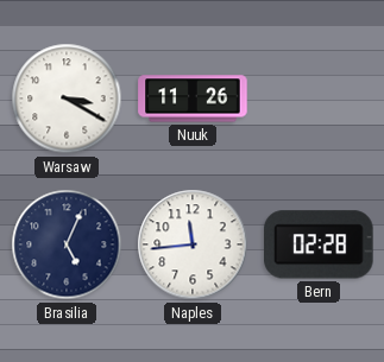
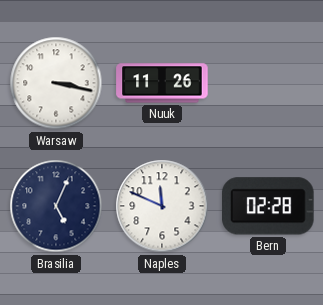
Warsaw: 3:20 -> 3:17
Naples: 11:44 -> 11:49
